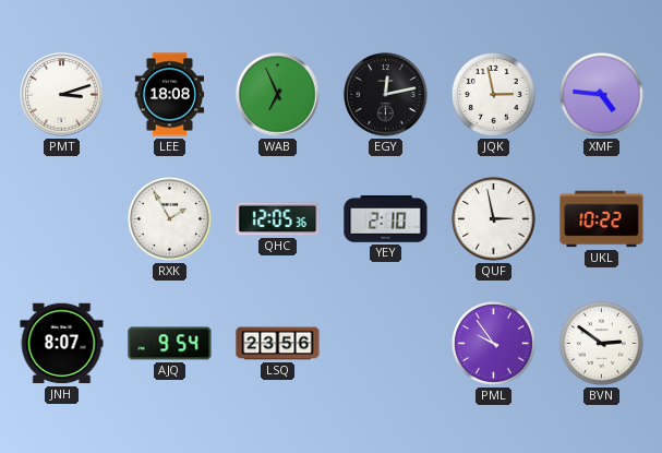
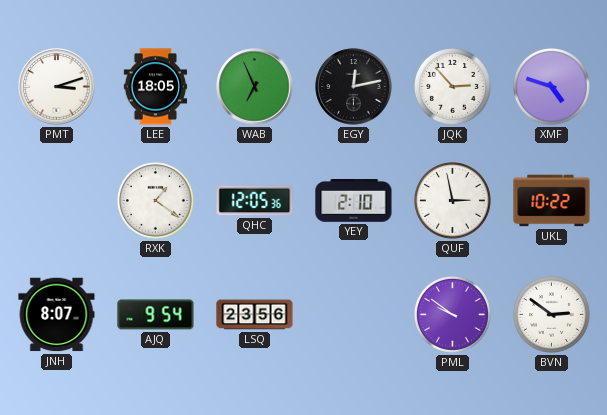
LEE: 18:08 -> 18:05
JQK: 2:58 -> 2:53
XMF: 4:46 -> 4:48
RXK: 1:55 -> 1:21
PML: 9:54 -> 9:51
